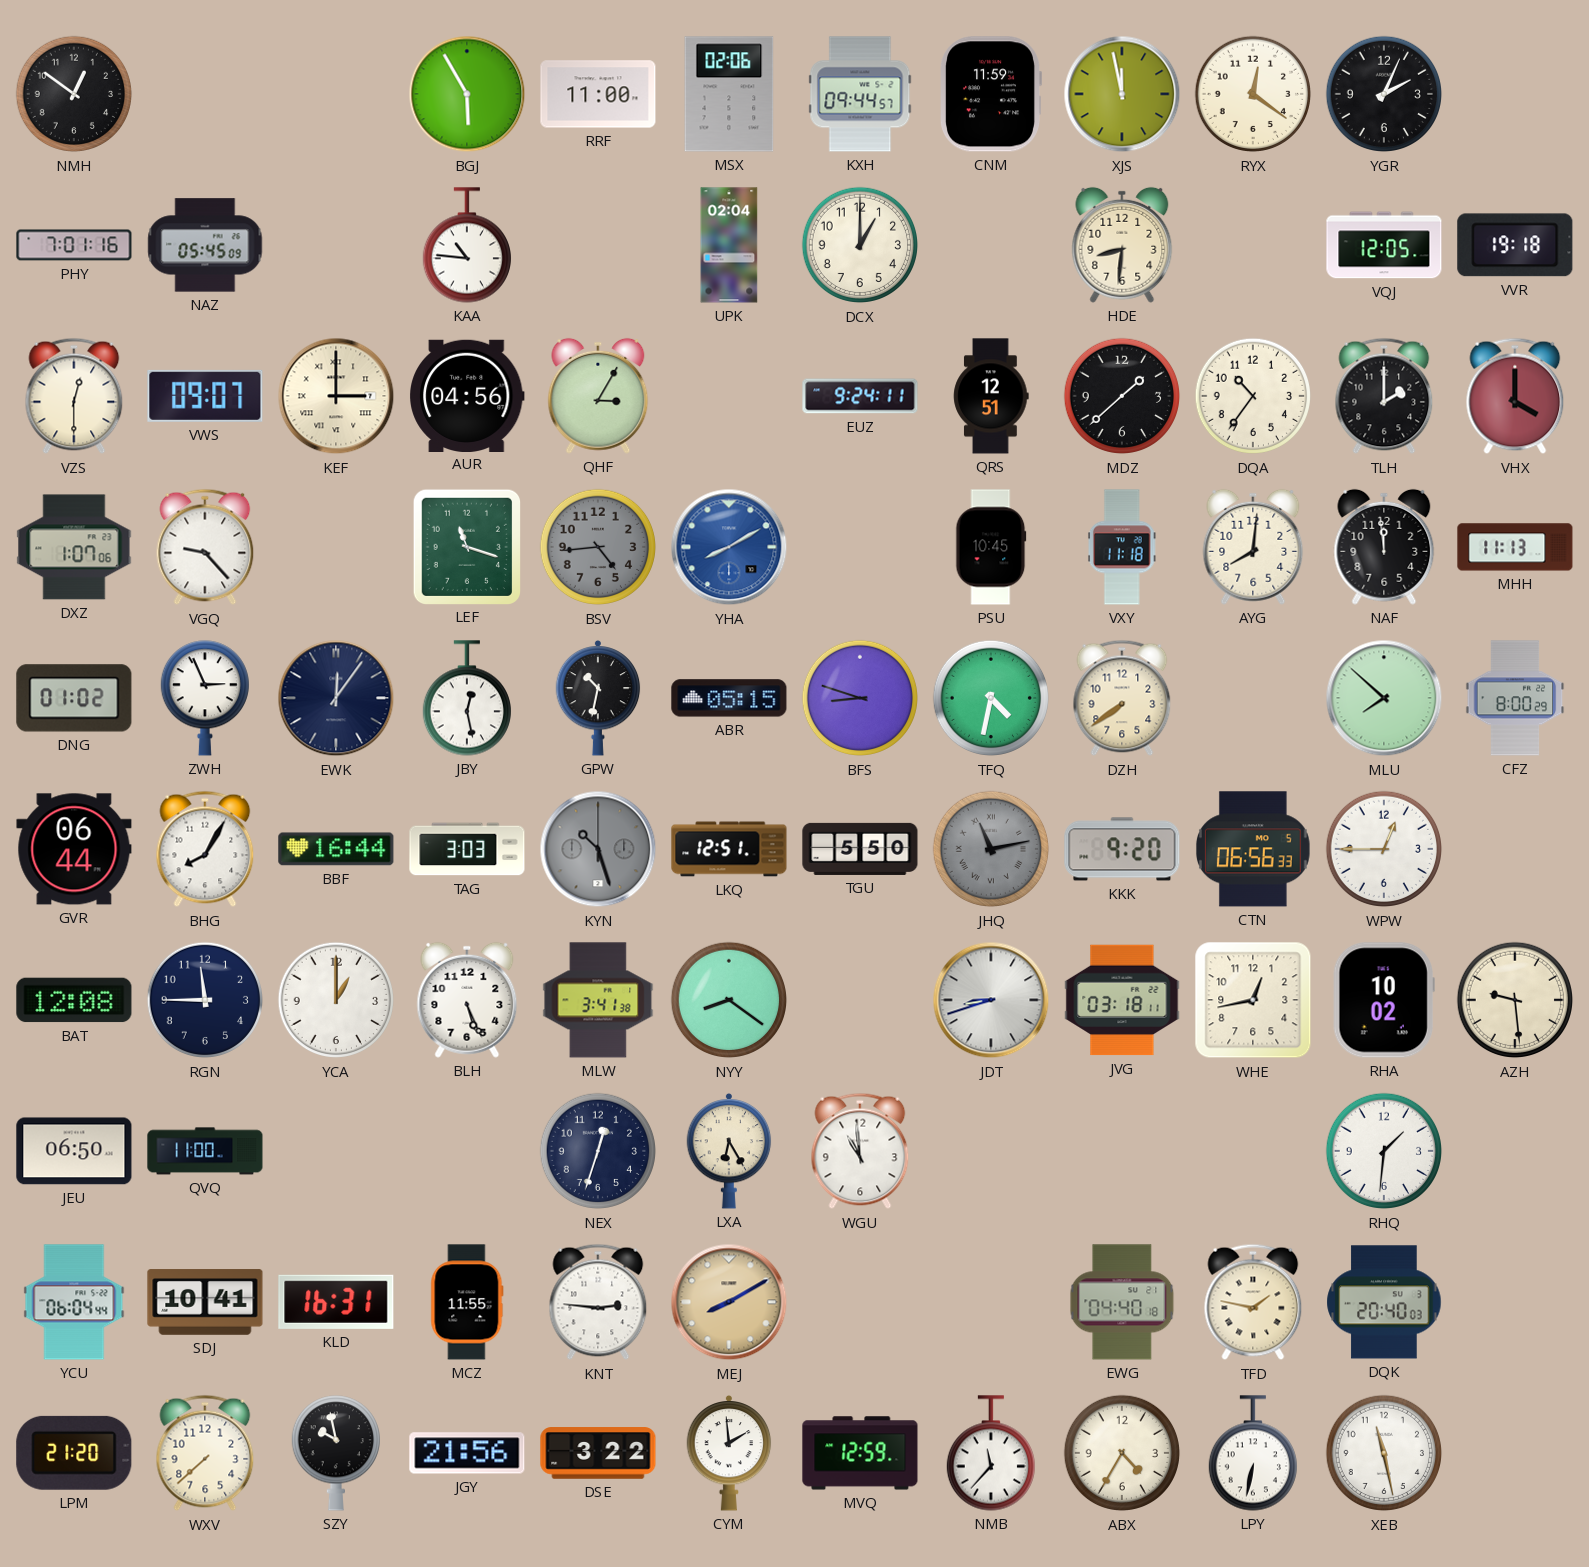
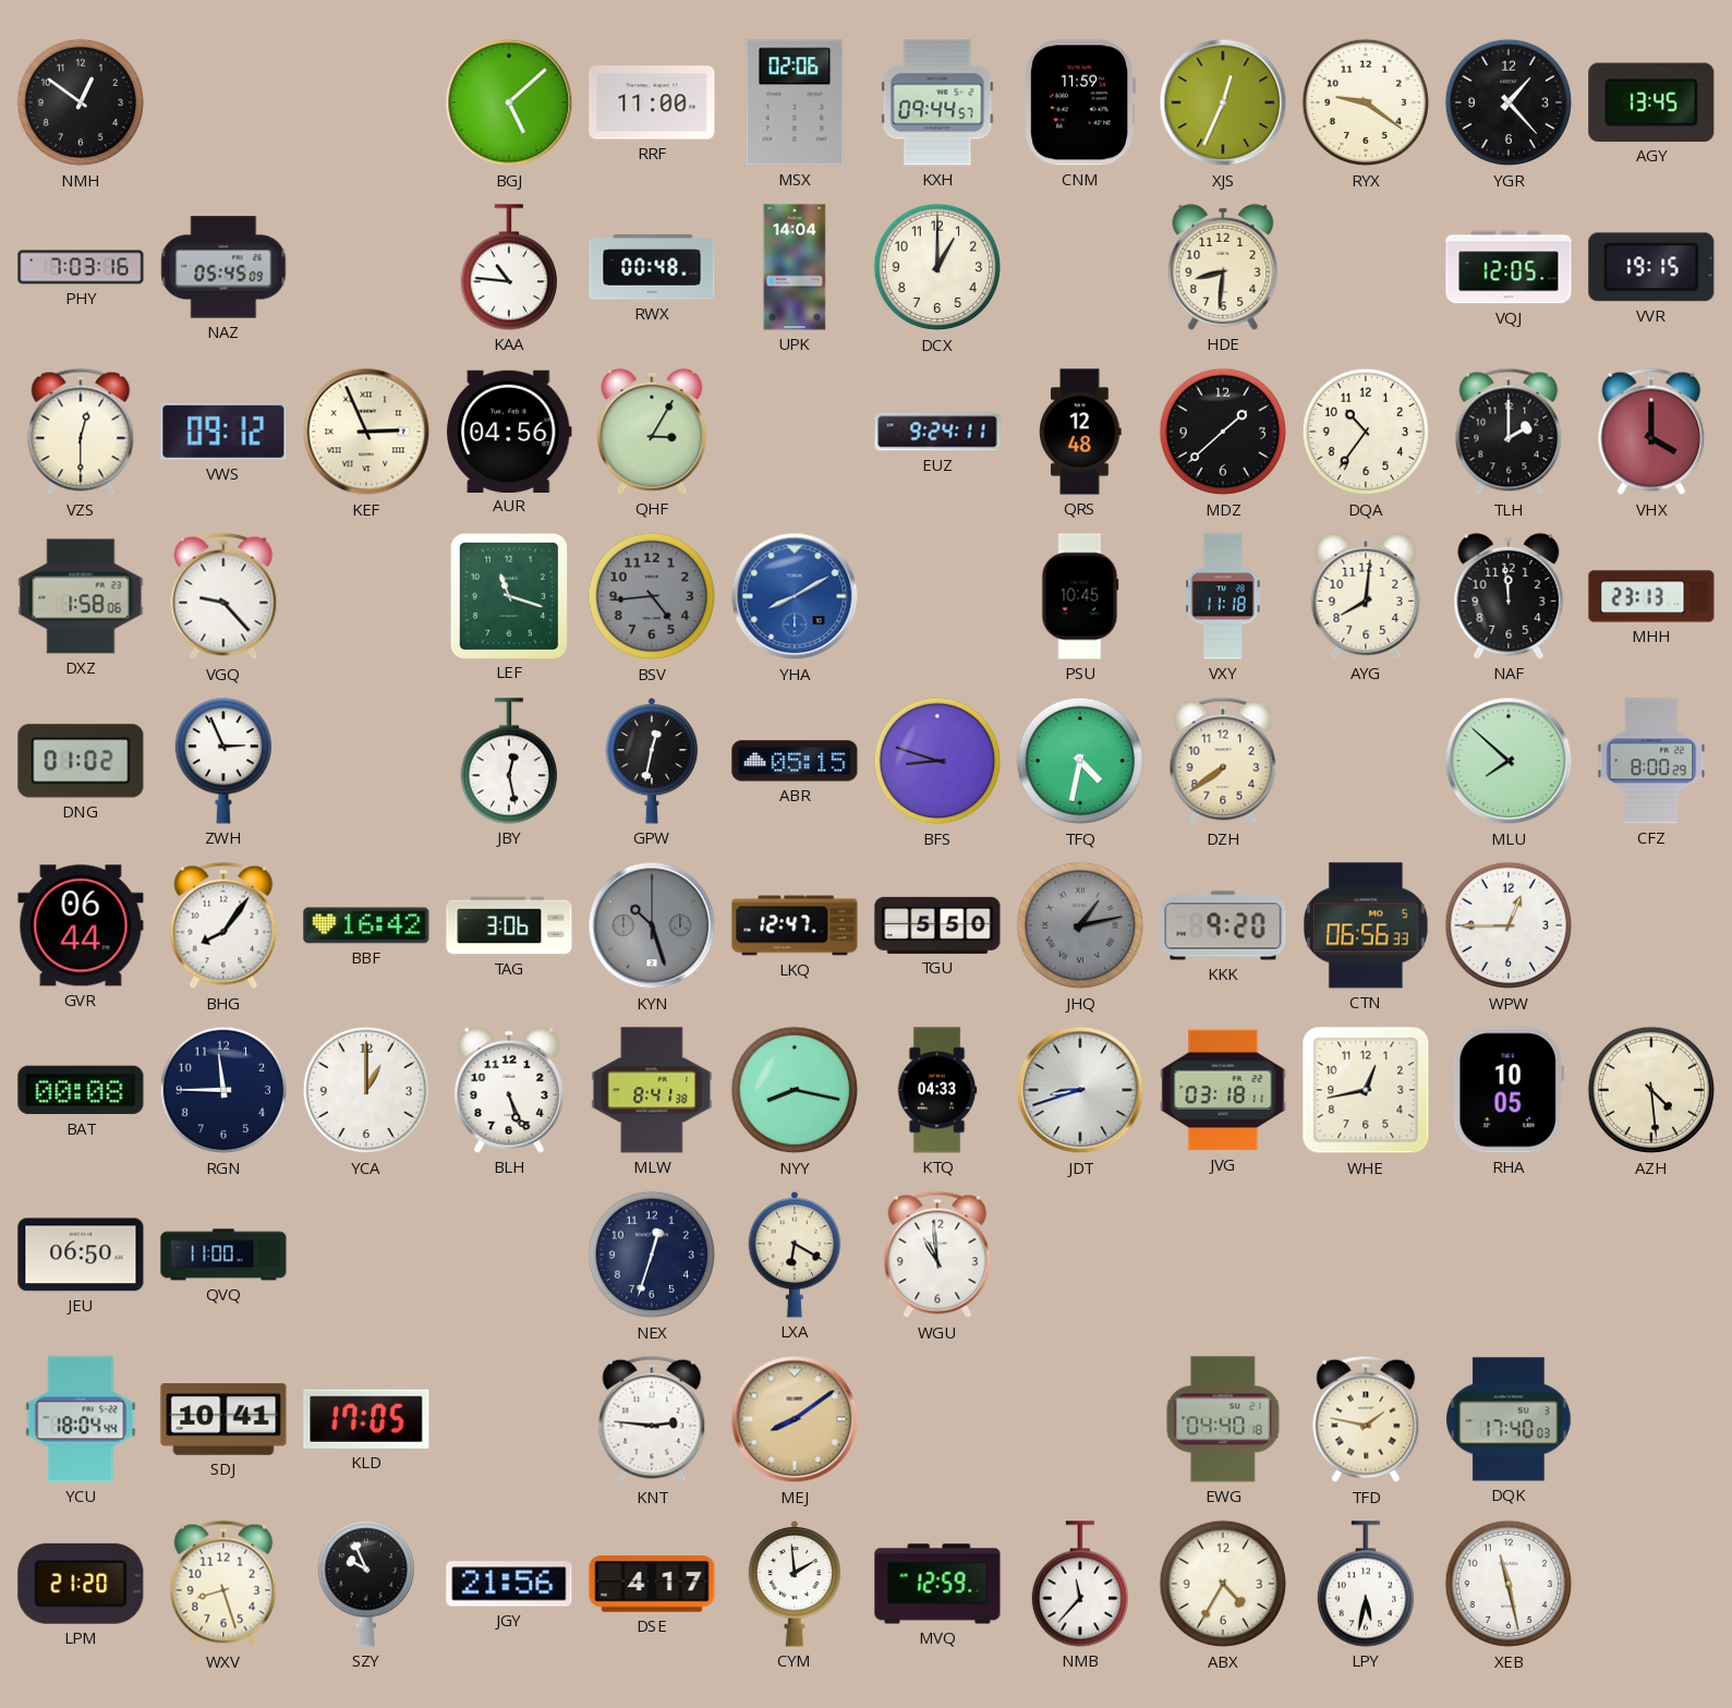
BGJ: 5:55 -> 5:08
XJS: 11:58 -> 12:34
RYX: 12:21 -> 9:21
YGR: 2:04 -> 1:23
AGY: none -> 13:45
PHY: 7:01 -> 7:03
RWX: none -> 00:48
UPK: 02:04 -> 14:04
VVR: 19:18 -> 19:15
VWS: 09:07 -> 09:12
KEF: 3:00 -> 2:56
QRS: 12:51 -> 12:48
DXZ: 1:07 -> 1:58
MHH: 11:13 -> 23:13
EWK: 12:06 -> none
GPW: 10:32 -> 12:32
BHG: 8:05 -> 8:06
BBF: 16:44 -> 16:42
TAG: 3:03 -> 3:06
LKQ: 12:51 -> 12:47
JHQ: 11:13 -> 1:13
BAT: 12:08 -> 00:08
MLW: 3:41 -> 8:41
NYY: 8:21 -> 8:17
KTQ: none -> 04:33
RHA: 10:02 -> 10:05
AZH: 9:29 -> 4:29
LXA: 6:25 -> 6:20
RHQ: 1:31 -> none
YCU: 06:04 -> 18:04
KLD: 16:31 -> 17:05
MCZ: 11:55 -> none
MEJ: 8:10 -> 8:09
DQK: 20:40 -> 17:40
WXV: 7:38 -> 8:27
SZY: 9:58 -> 9:56
DSE: 3:22 -> 4:17
LPY: 6:32 -> 5:32
